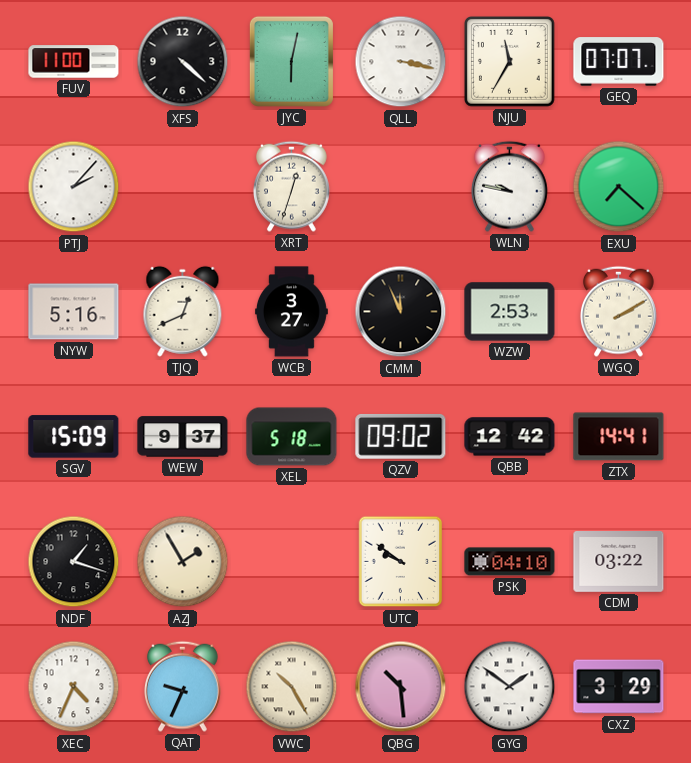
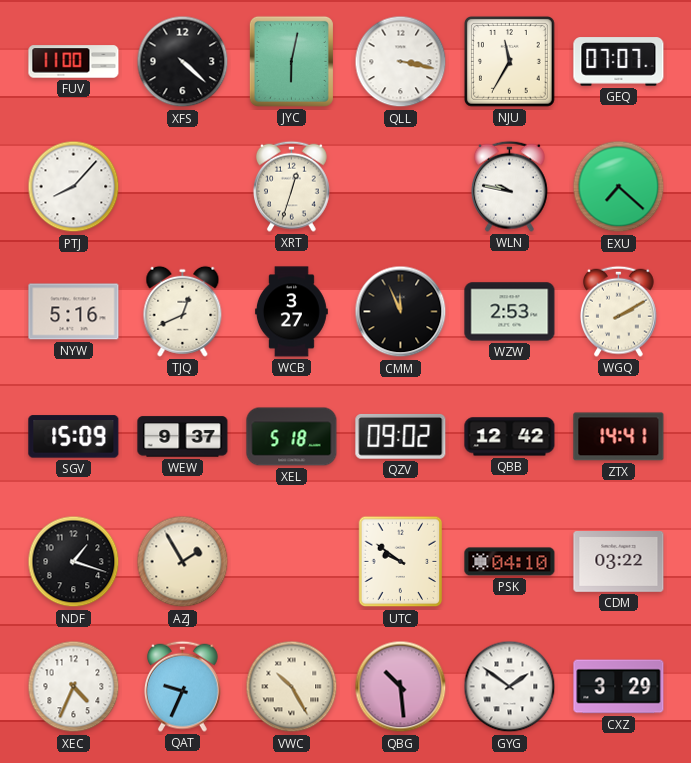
PTJ: 2:07 -> 8:07
